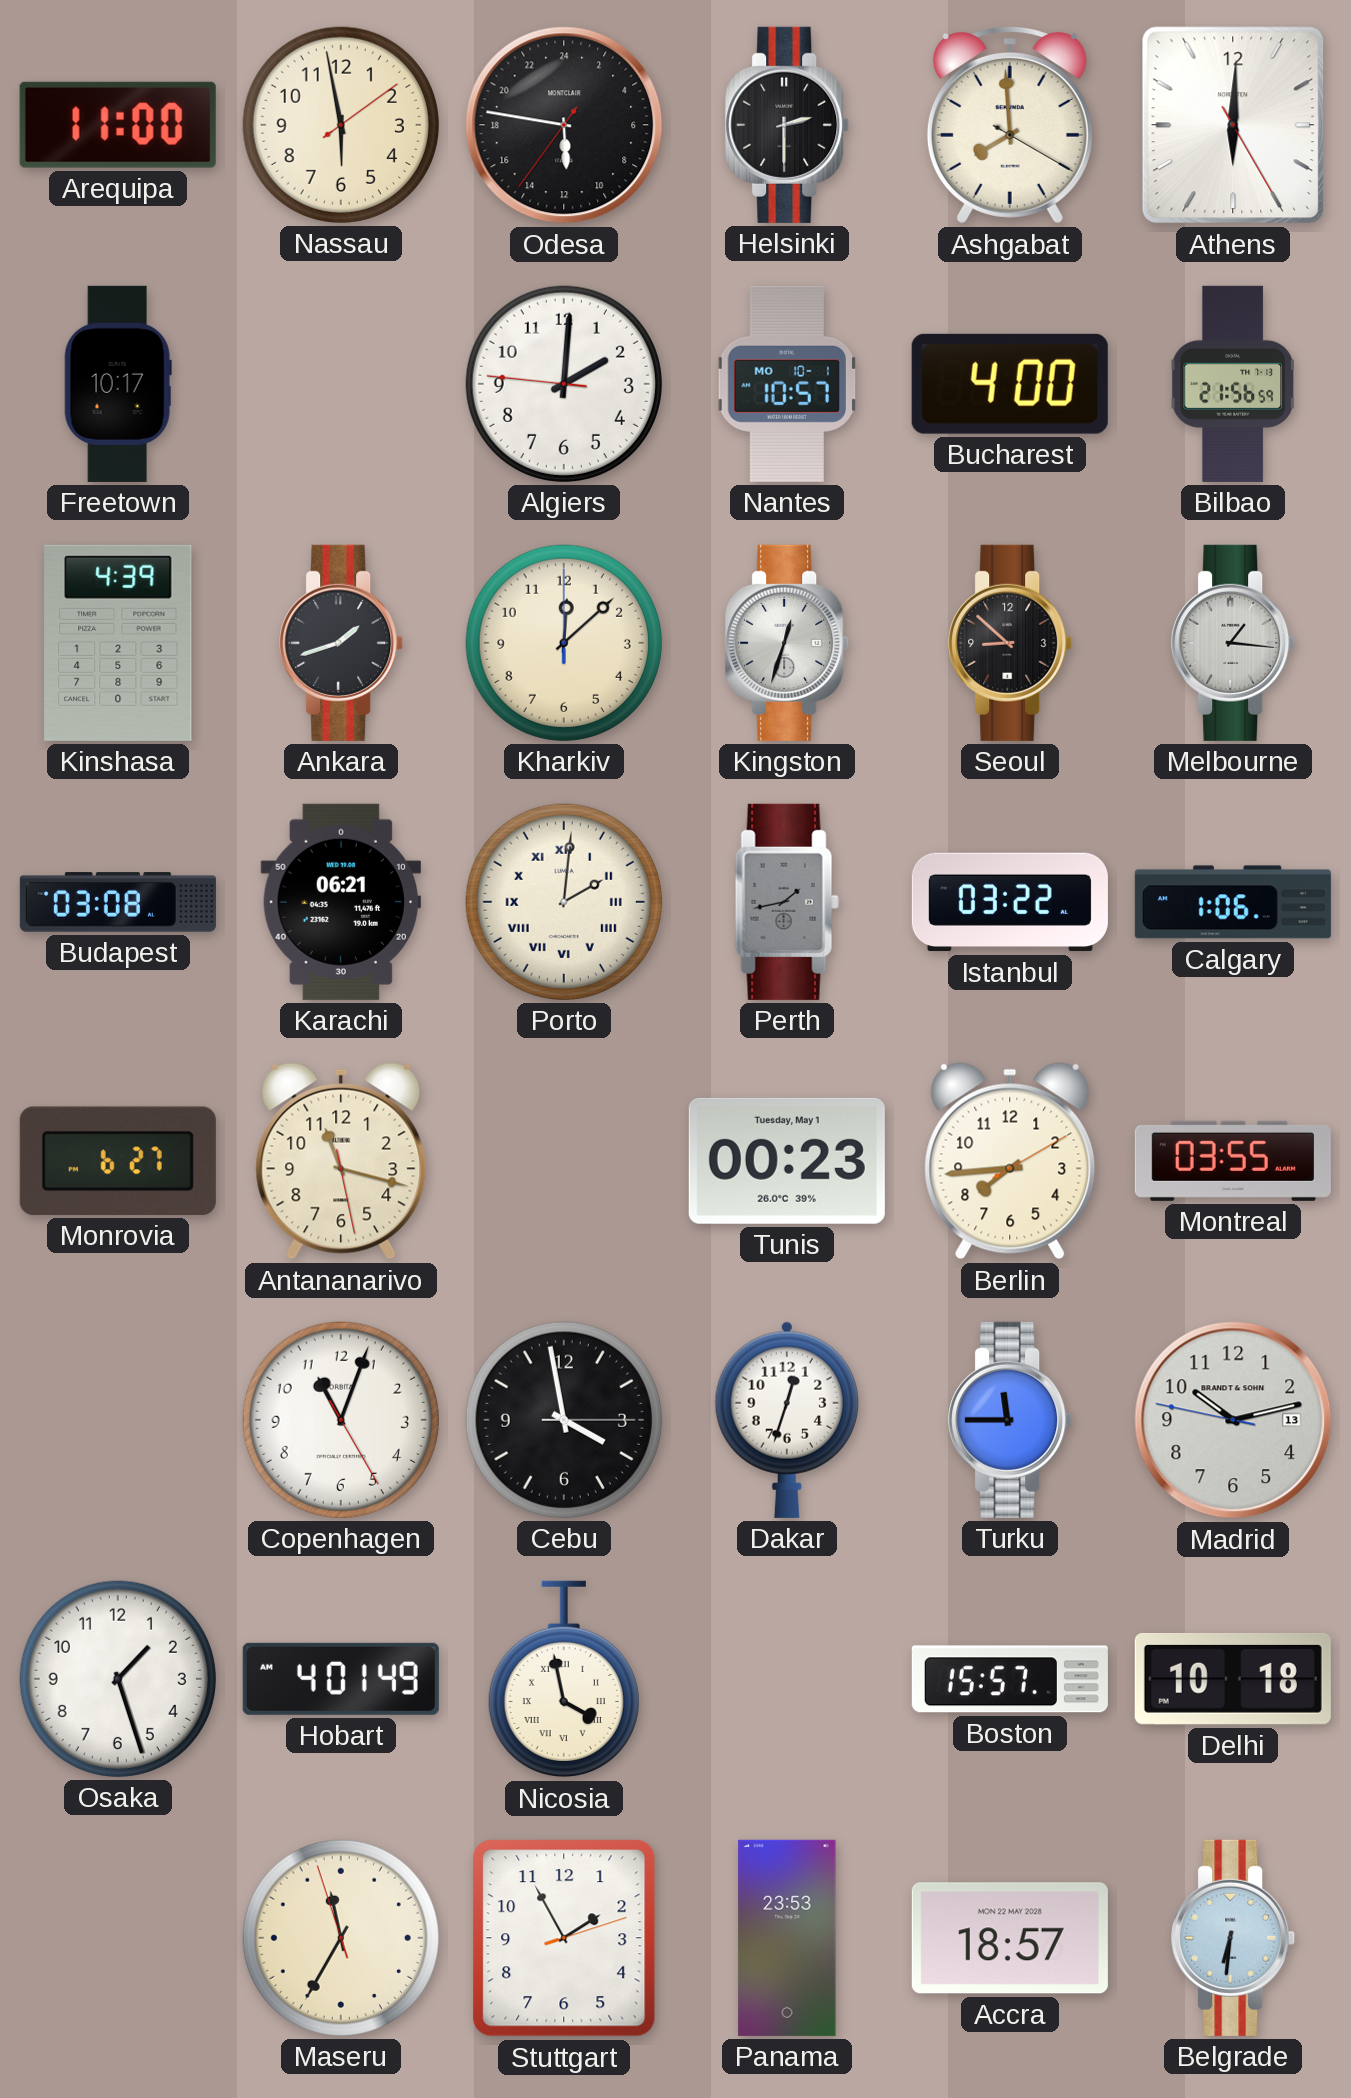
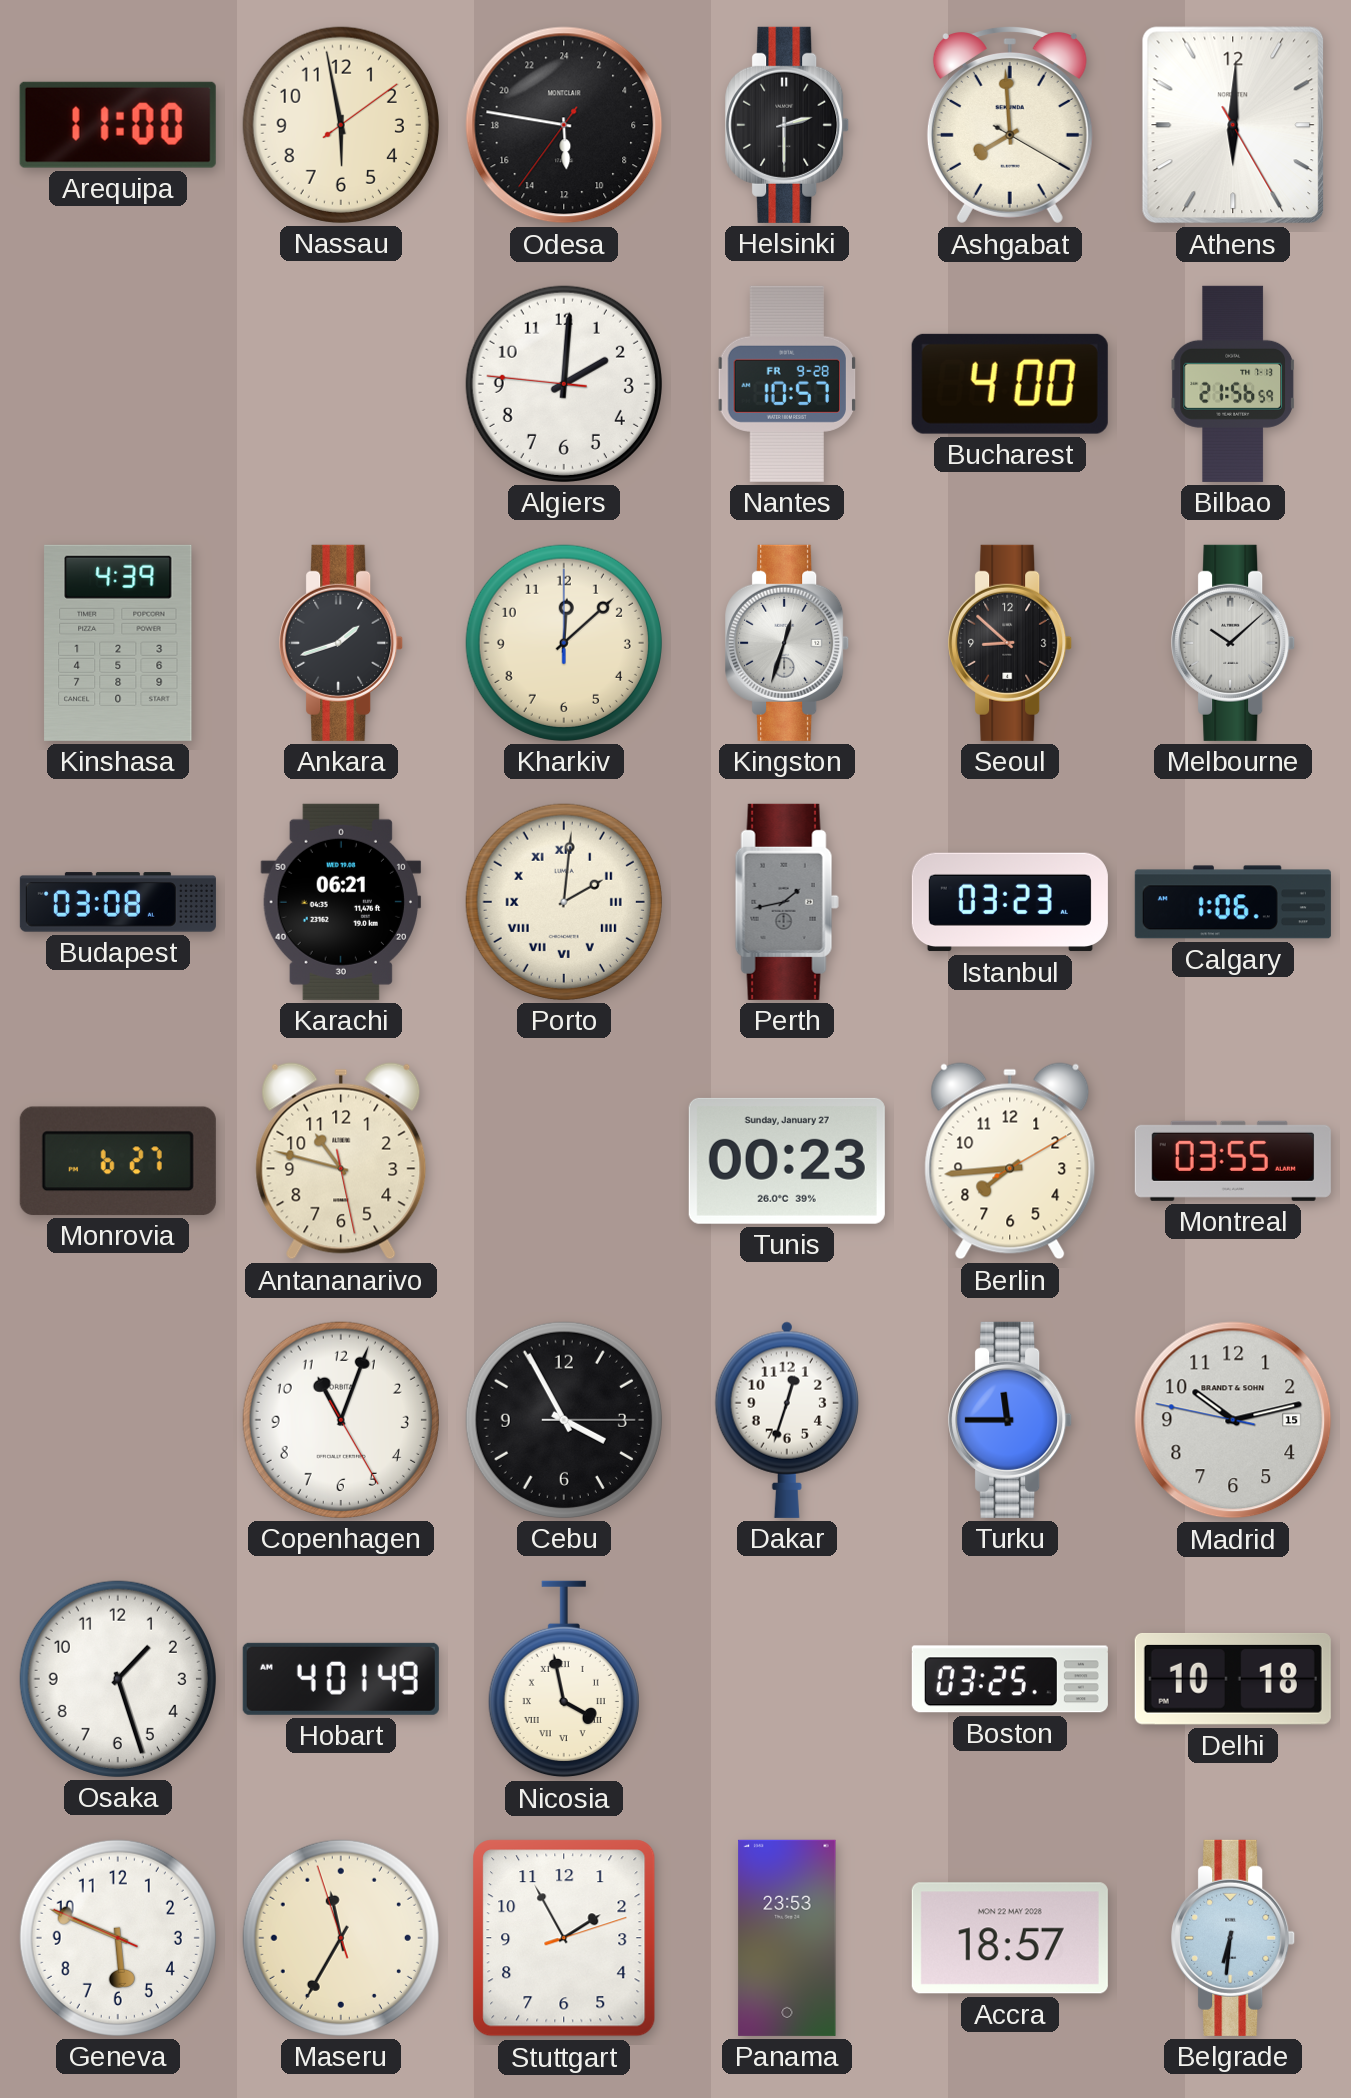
Freetown: 10:17 -> none
Nantes date: MO 10-1 -> FR 9-28
Melbourne: 1:16 -> 10:08
Istanbul: 03:22 -> 03:23
Antananarivo: 11:17 -> 10:47
Tunis date: Tuesday, May 1 -> Sunday, January 27
Cebu: 3:58 -> 3:55
Madrid date: 13 -> 15
Boston: 15:57 -> 03:25
Geneva: none -> 5:48
